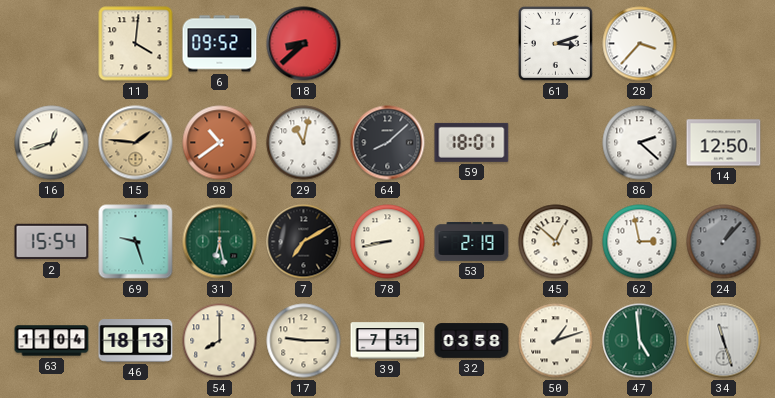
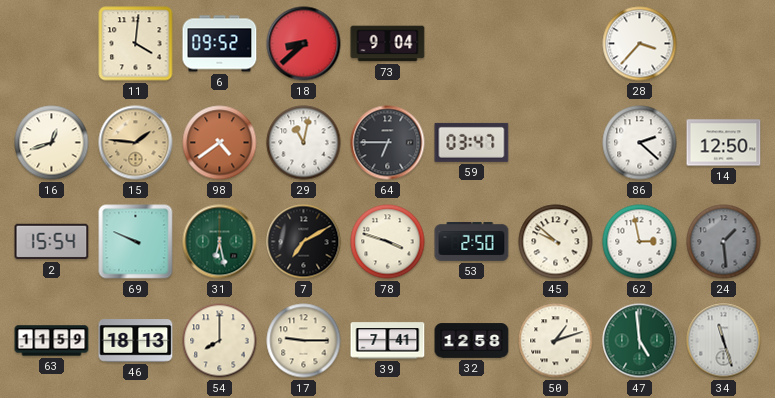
73: none -> 9:04
61: 3:12 -> none
98: 10:39 -> 4:39
64: 8:08 -> 6:45
59: 18:01 -> 03:47
69: 9:27 -> 9:49
78: 8:43 -> 3:48
53: 2:19 -> 2:50
45: 12:52 -> 9:52
24: 1:07 -> 1:29
63: 11:04 -> 11:59
39: 7:51 -> 7:41
32: 03:58 -> 12:58
